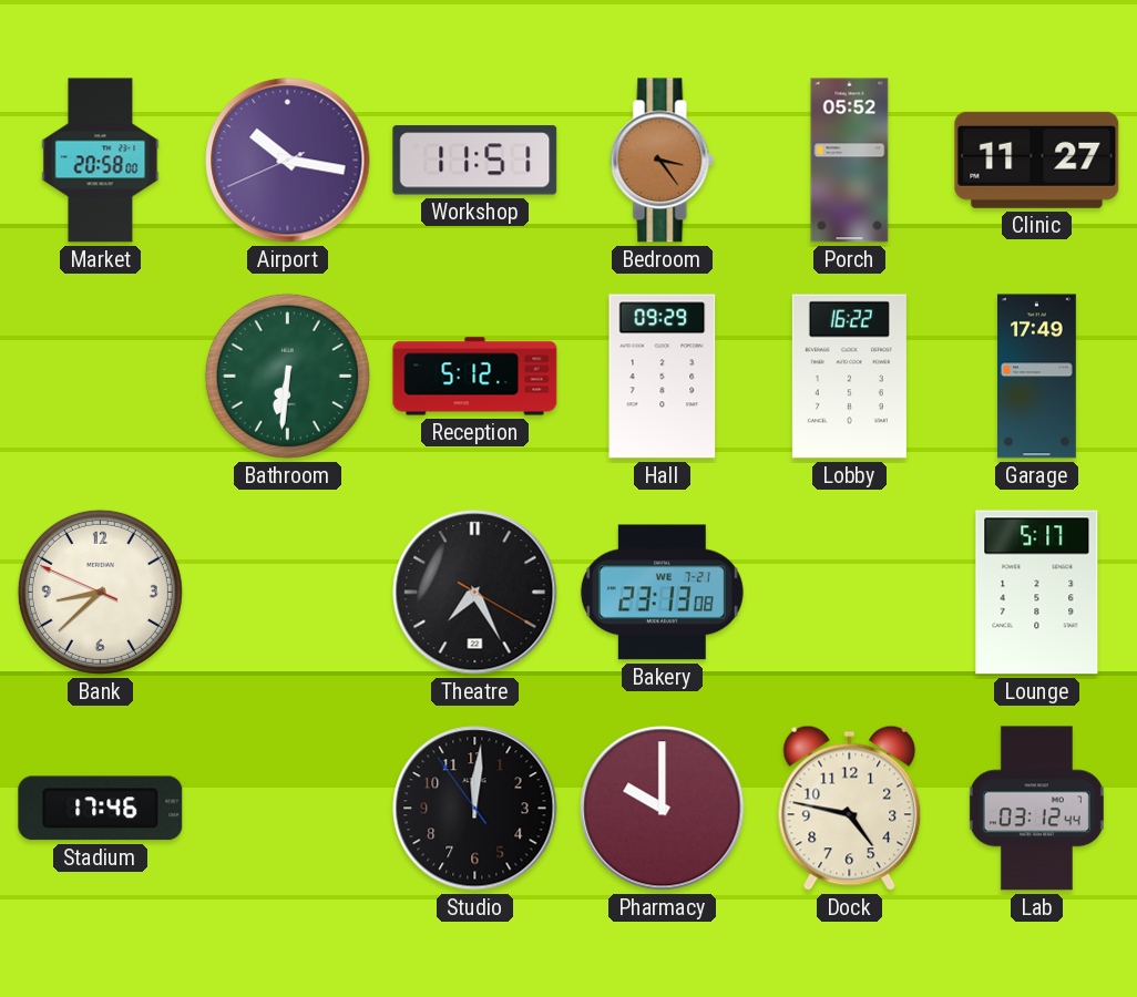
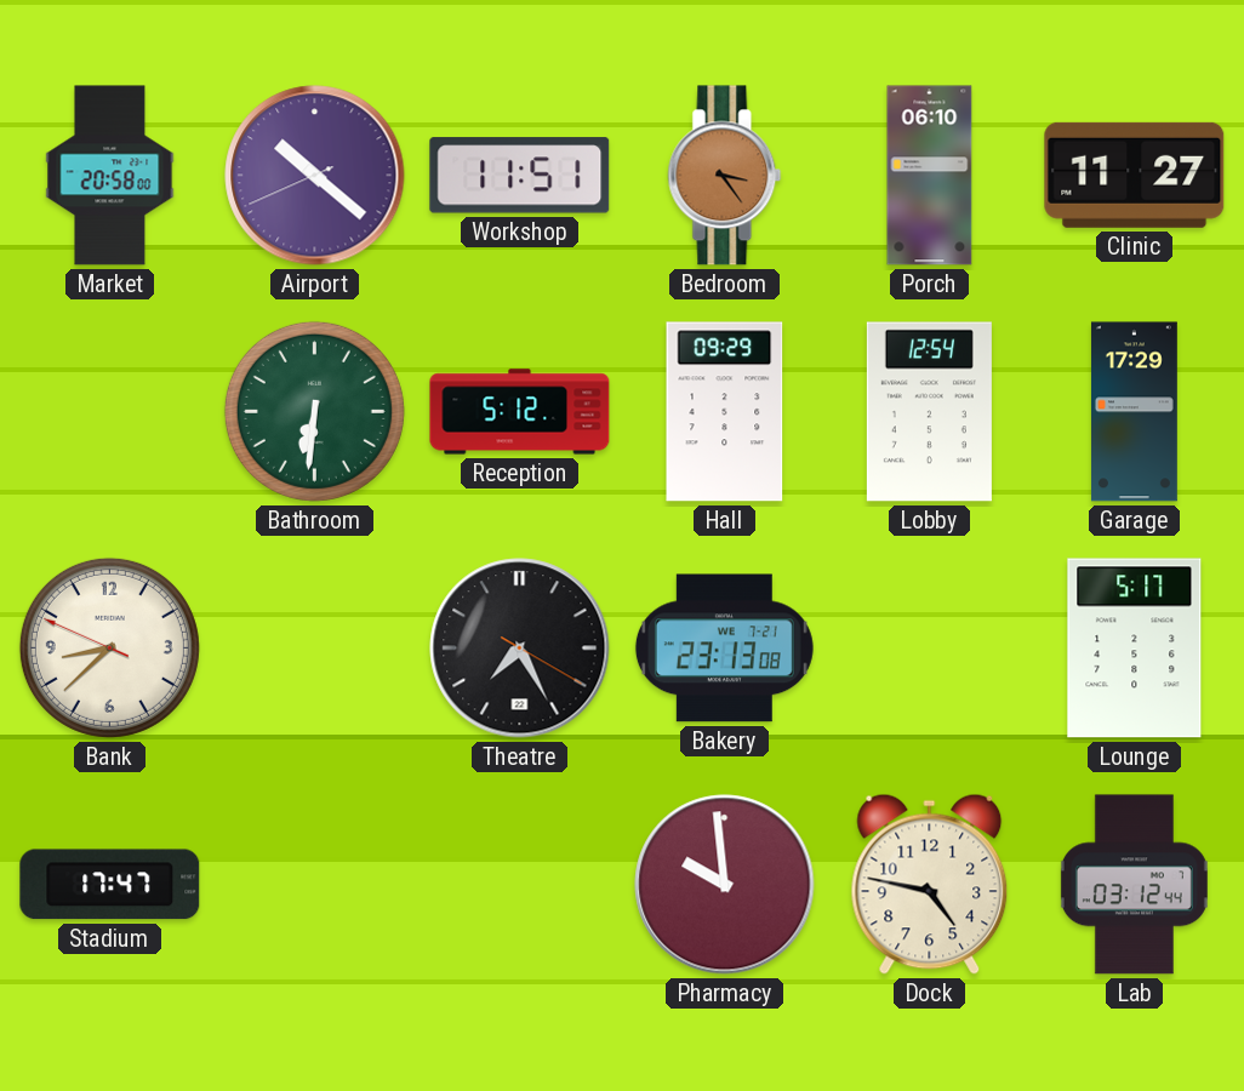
Airport: 10:16 -> 10:21
Porch: 05:52 -> 06:10
Lobby: 16:22 -> 12:54
Garage: 17:49 -> 17:29
Stadium: 17:46 -> 17:47
Studio: 12:00 -> none
Pharmacy: 10:00 -> 9:59
